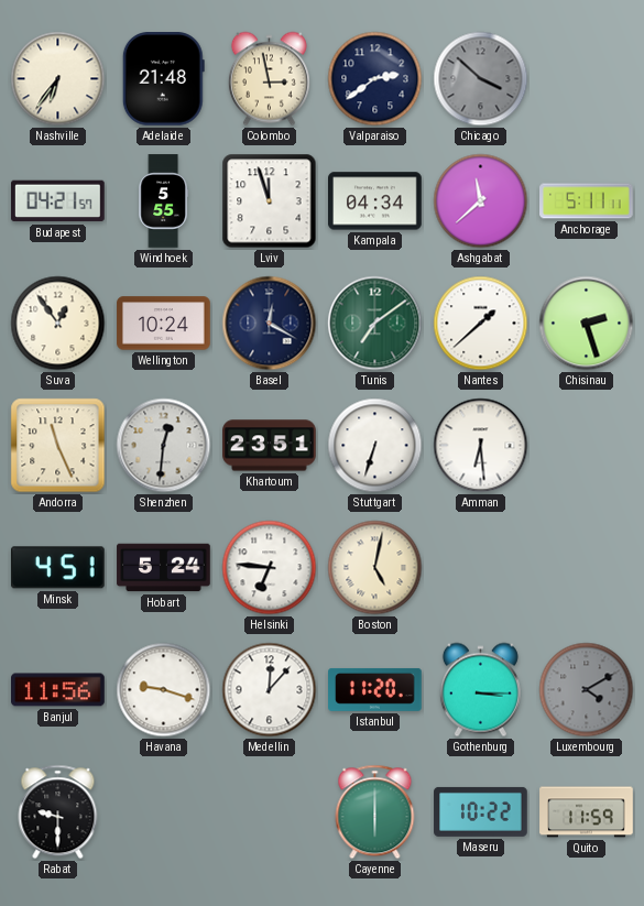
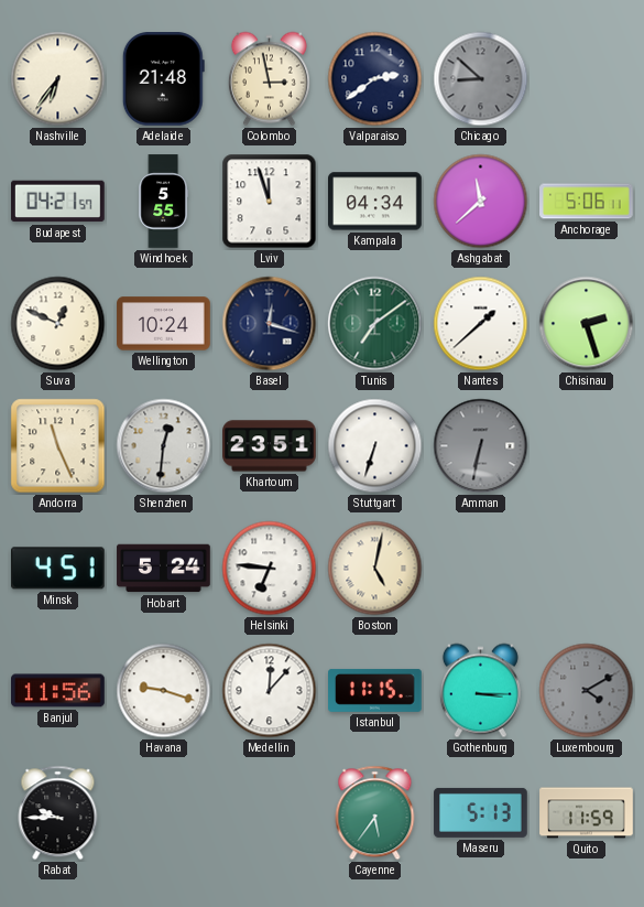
Chicago: 3:52 -> 8:52
Anchorage: 5:11 -> 5:06
Suva: 12:54 -> 12:49
Basel: 12:20 -> 12:18
Amman: 6:29 -> 6:32
Amman dial: white -> grey
Istanbul: 11:20 -> 11:15
Rabat: 9:30 -> 9:45
Cayenne: 6:00 -> 5:36
Maseru: 10:22 -> 5:13
